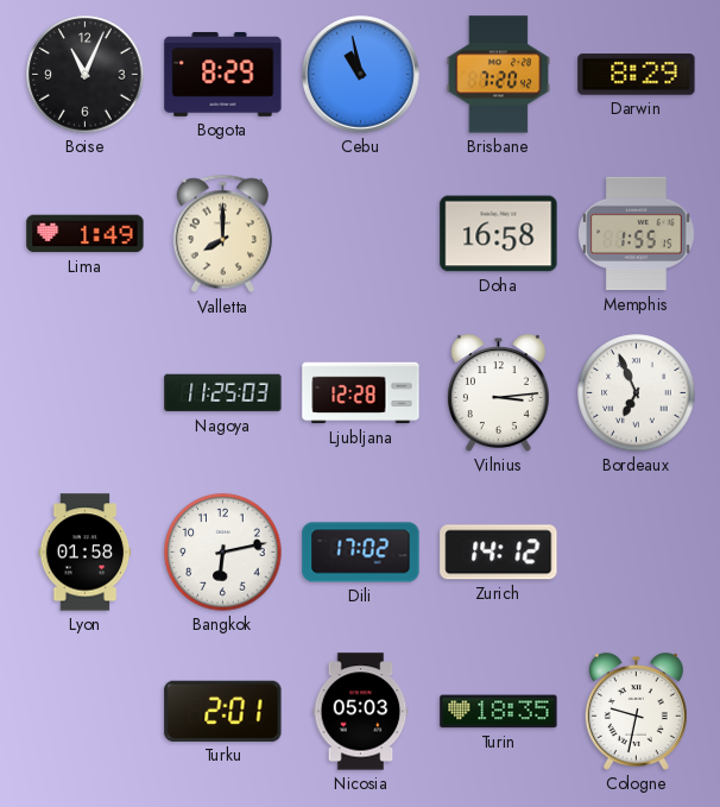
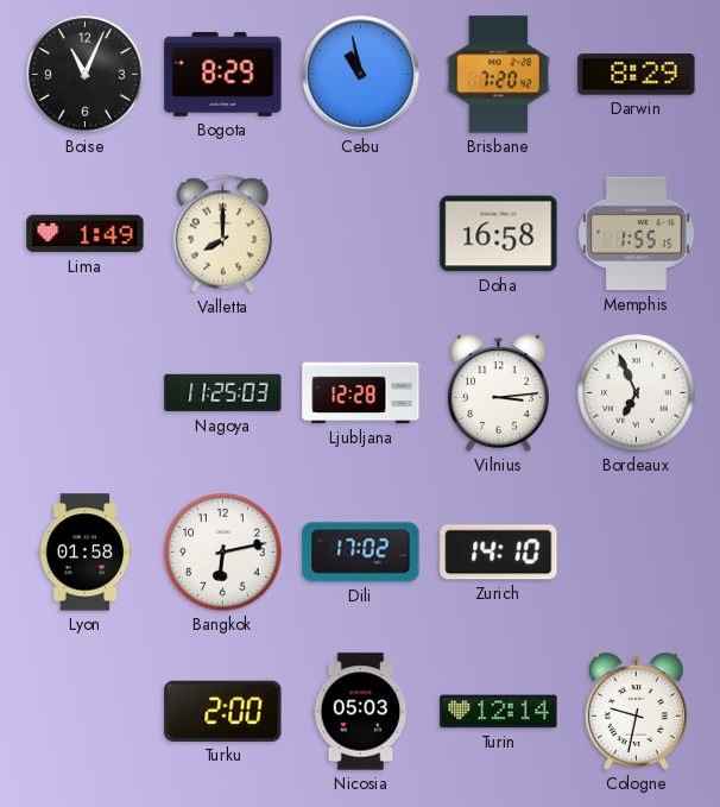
Zurich: 14:12 -> 14:10
Turku: 2:01 -> 2:00
Turin: 18:35 -> 12:14
